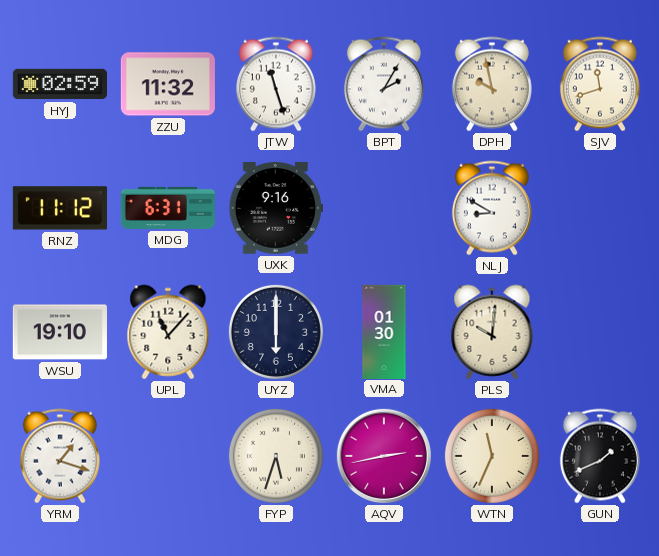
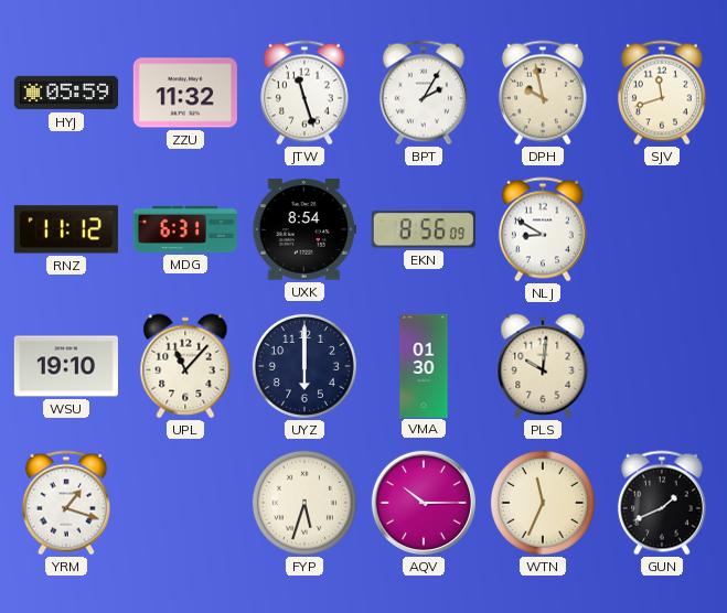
HYJ: 02:59 -> 05:59
UXK: 9:16 -> 8:54
EKN: none -> 8:56
AQV: 2:43 -> 10:15
